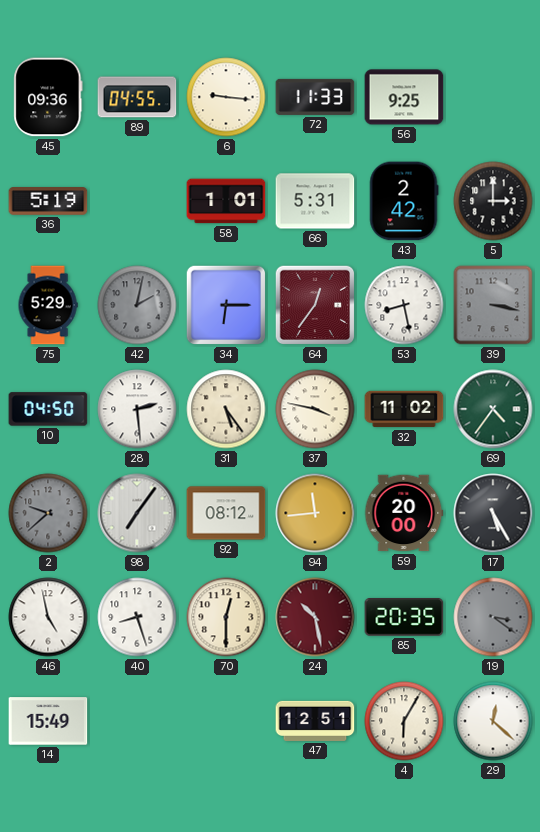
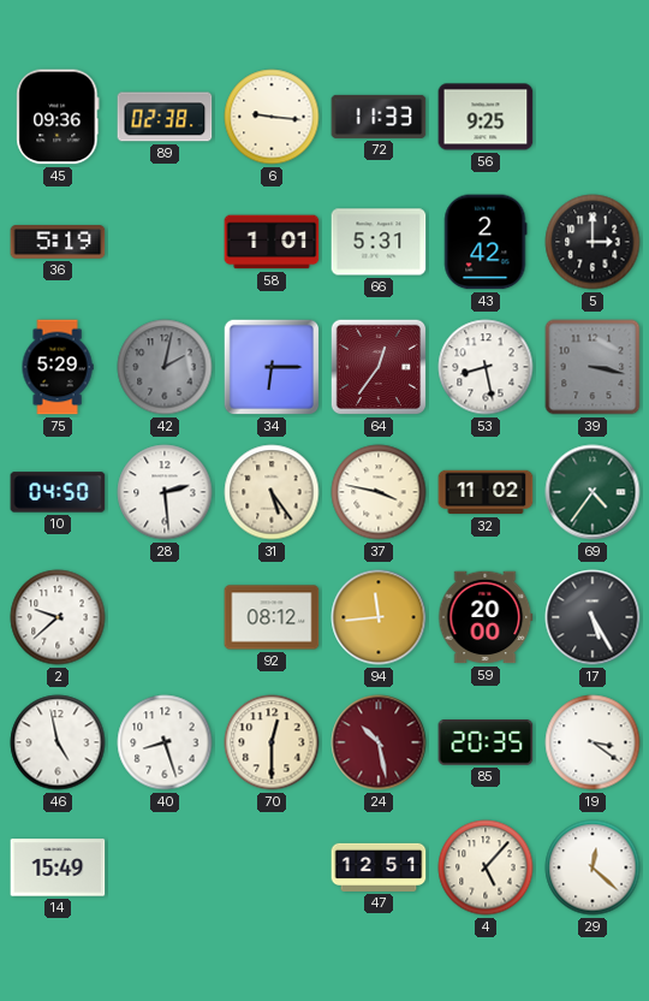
89: 04:55 -> 02:38
2 dial: grey -> white
98: 7:06 -> none
19 dial: grey -> white
4: 6:05 -> 5:07
